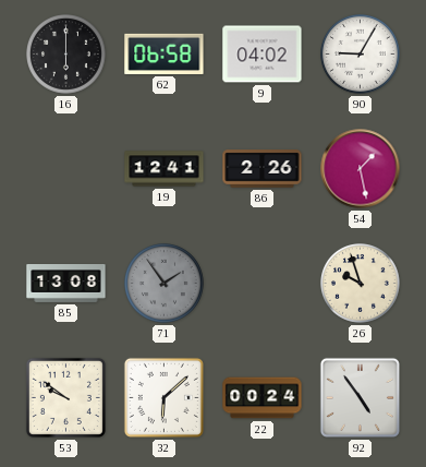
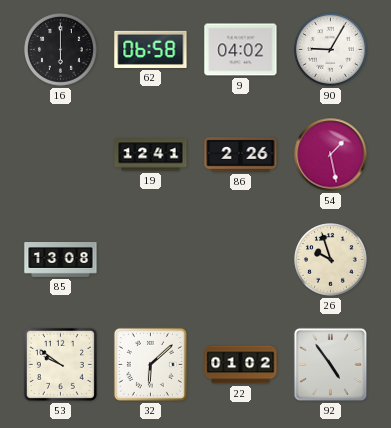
71: 1:54 -> none
22: 00:24 -> 01:02
